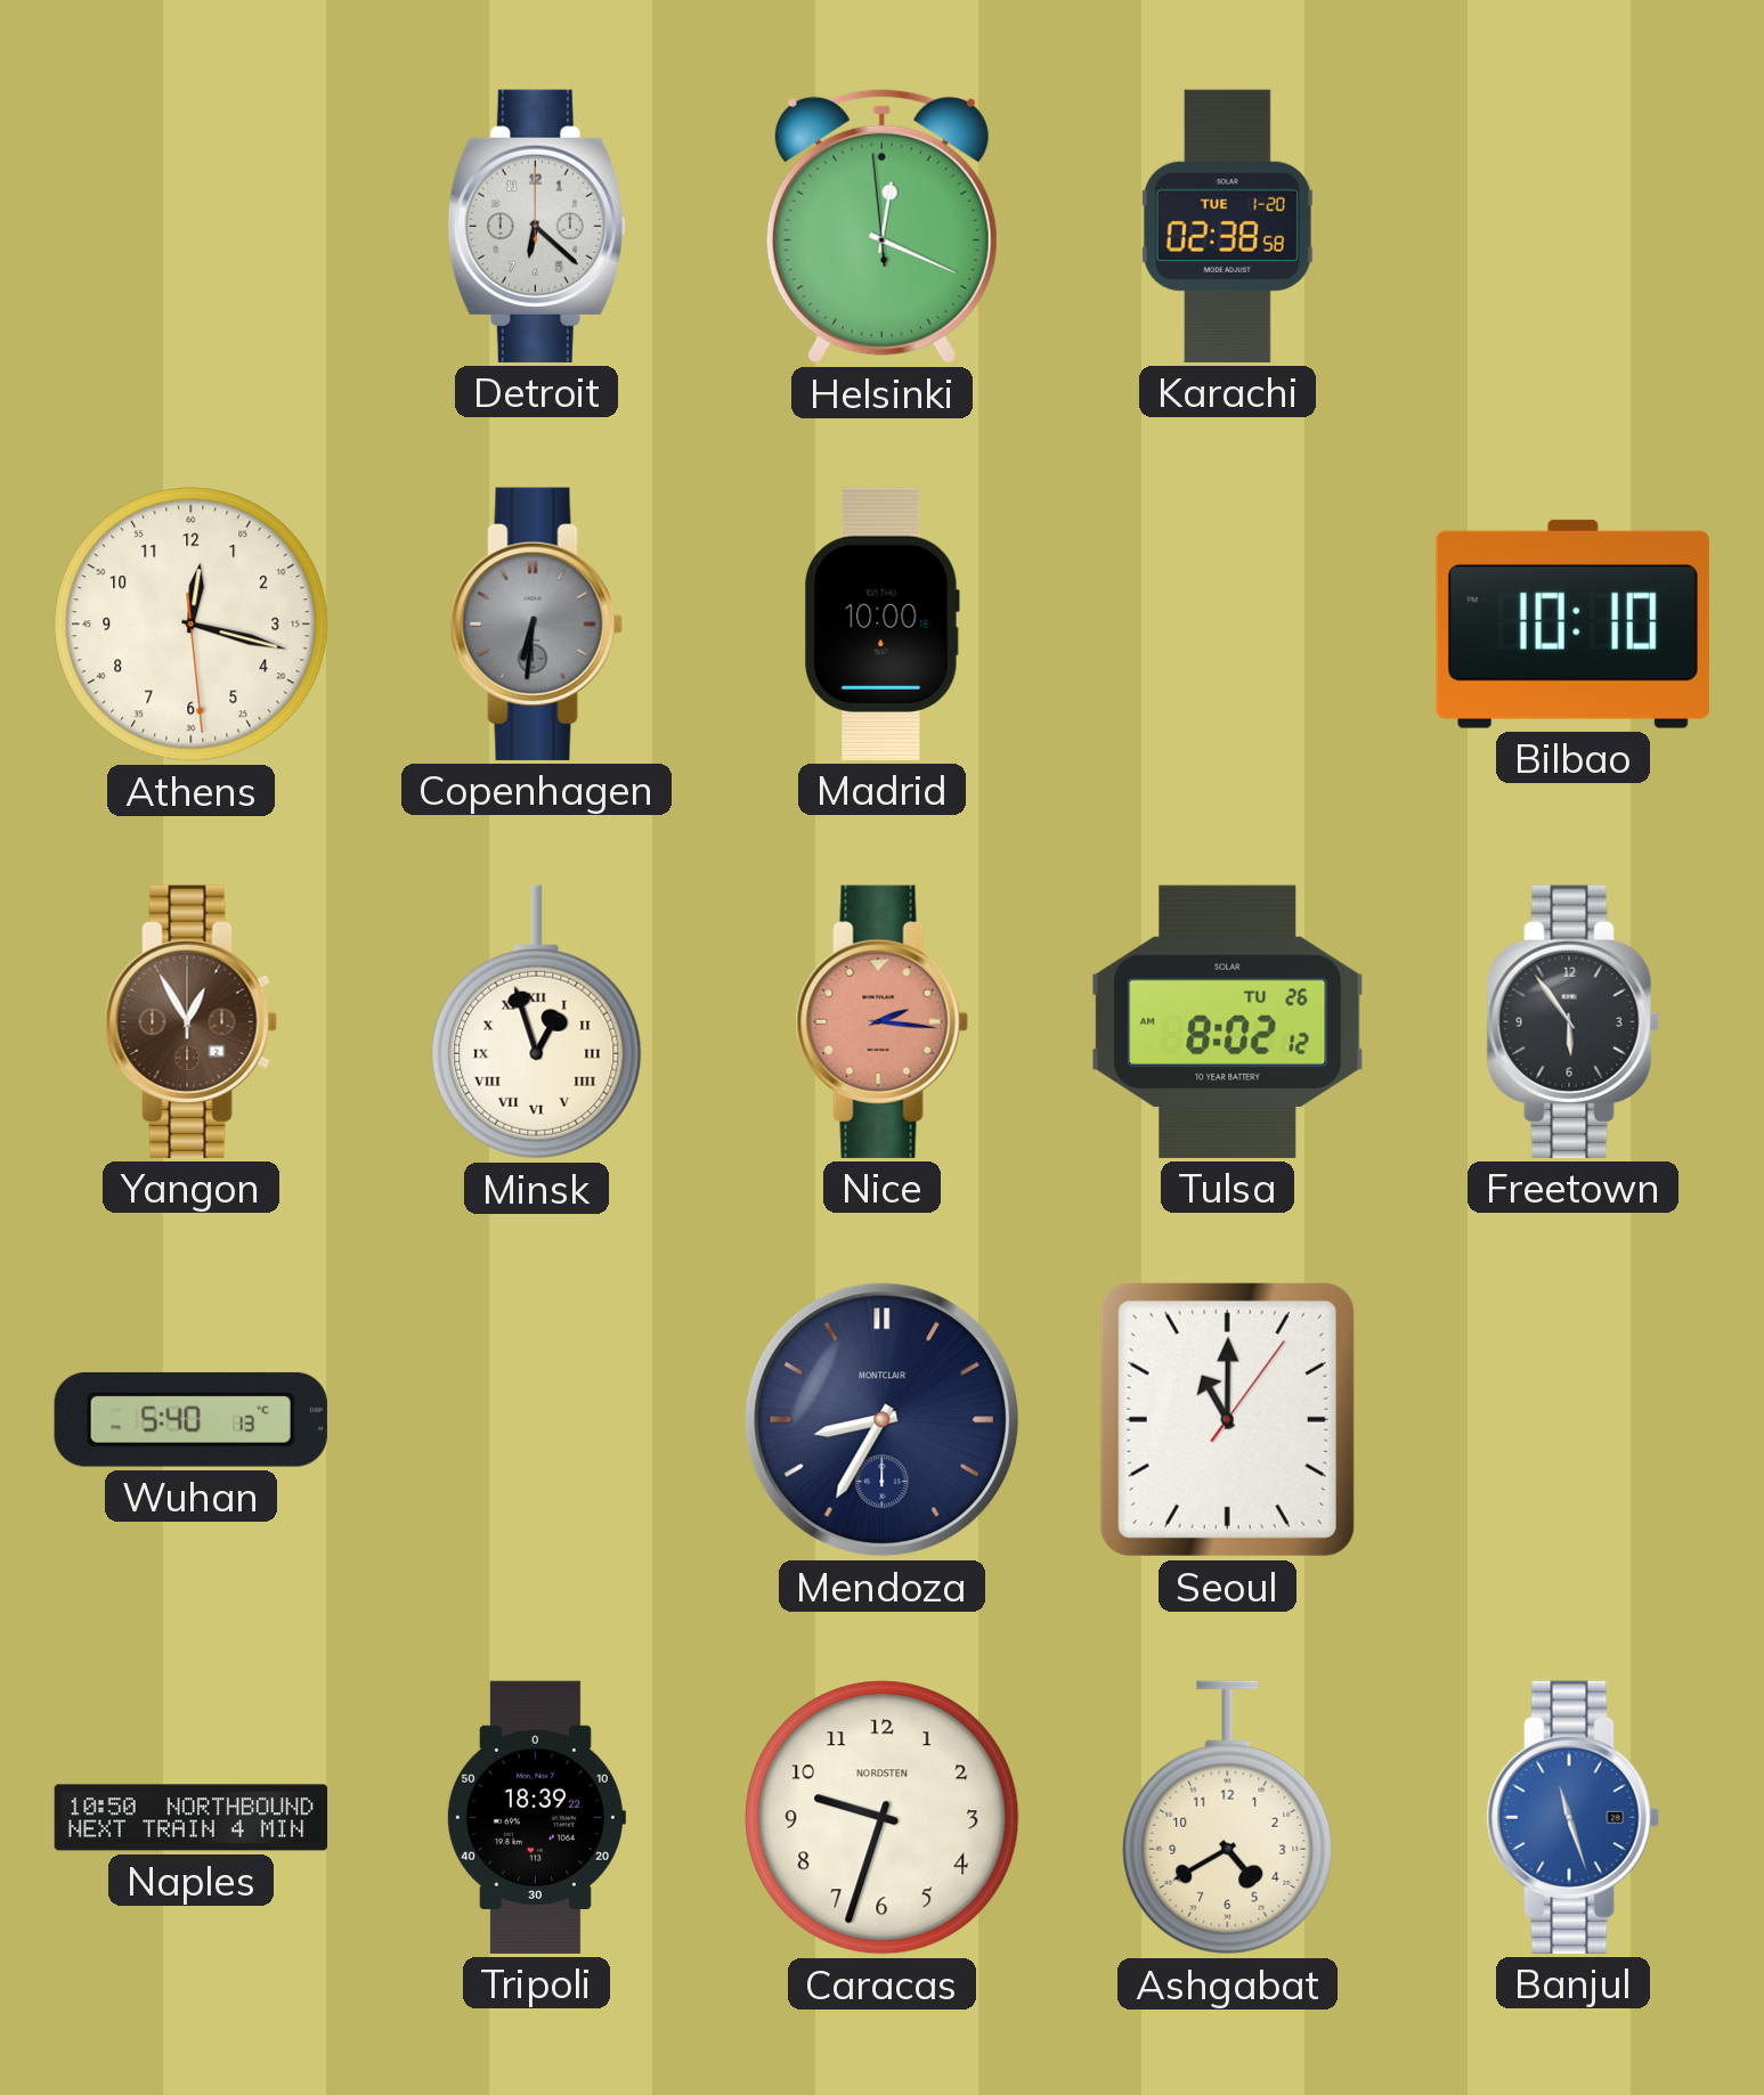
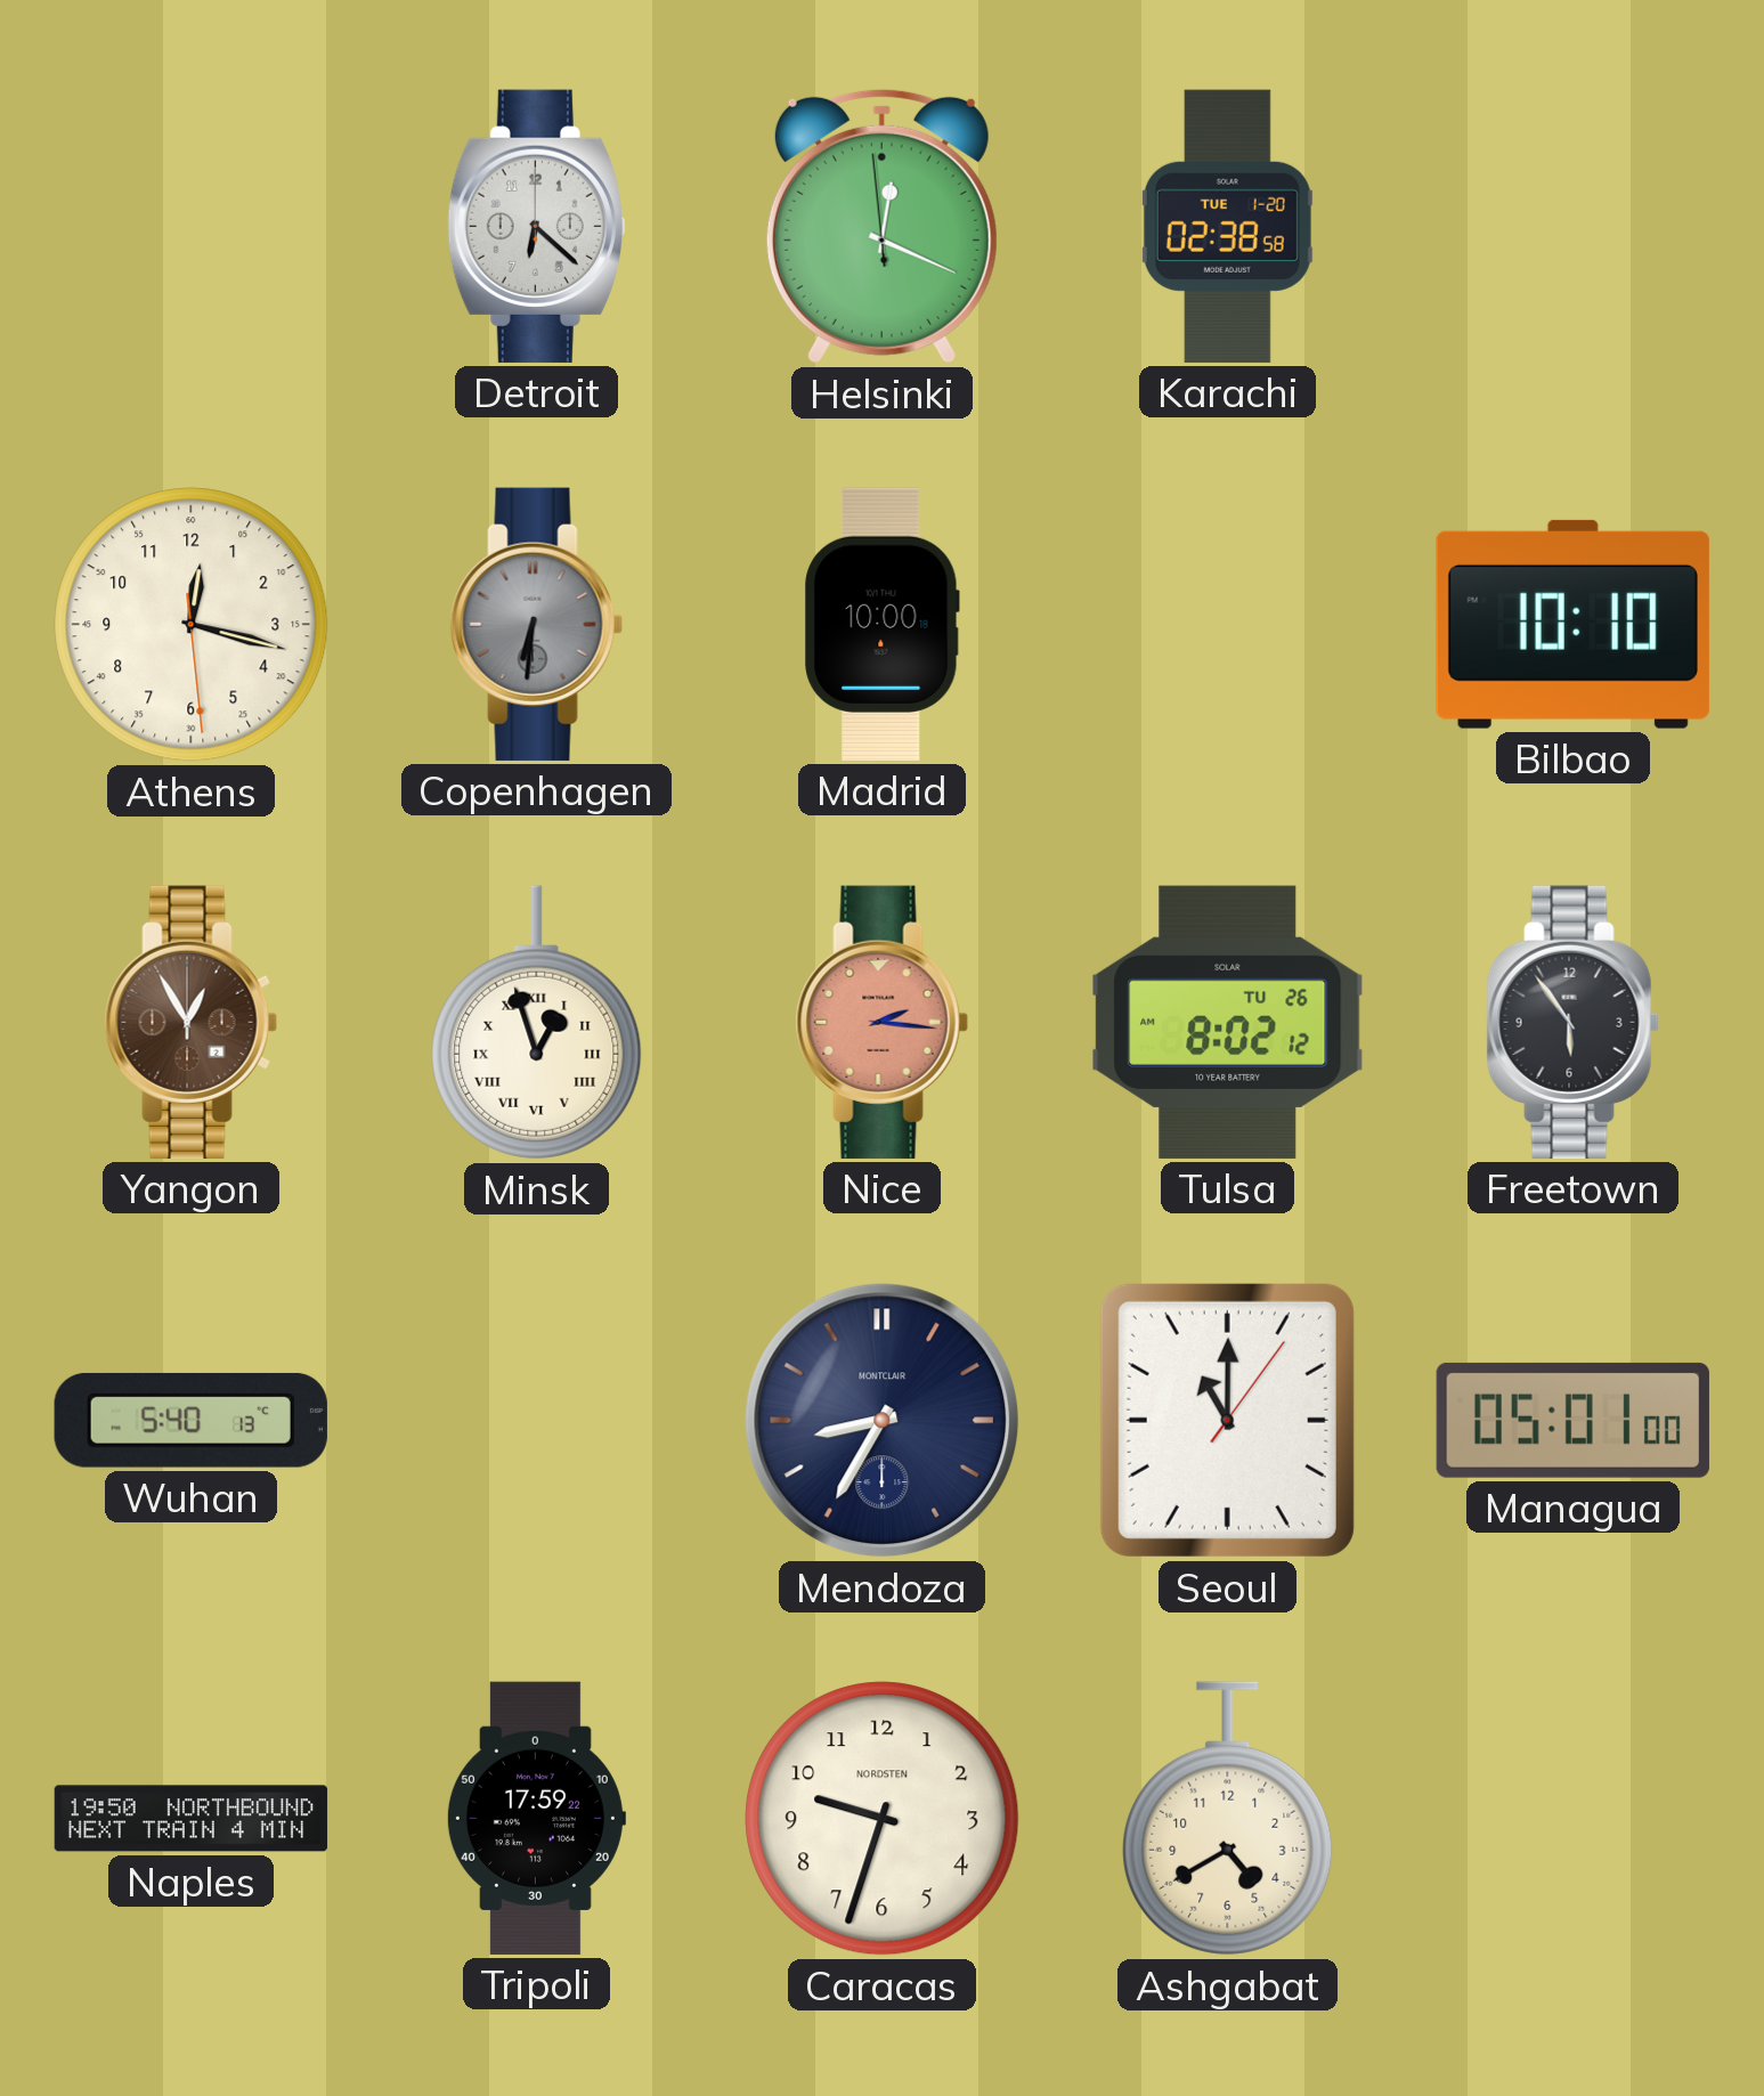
Managua: none -> 05:01
Naples: 10:50 -> 19:50
Tripoli: 18:39 -> 17:59
Banjul: 11:27 -> none
